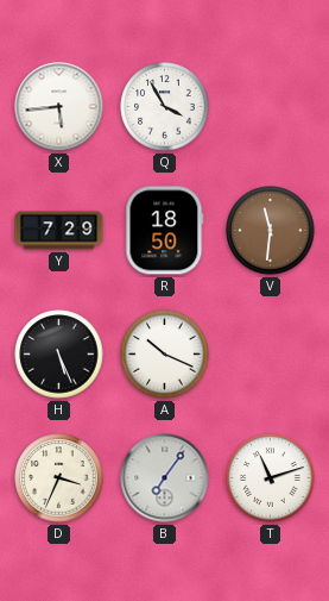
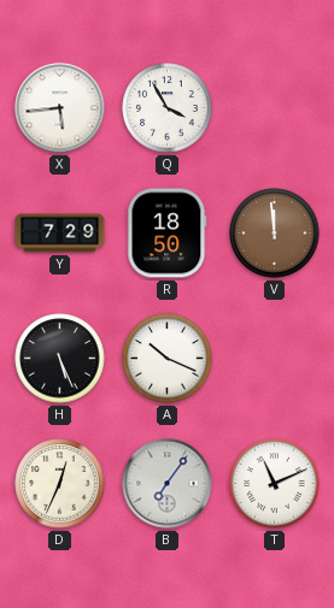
V: 11:31 -> 11:59
D: 3:34 -> 12:34
T: 11:12 -> 11:11
